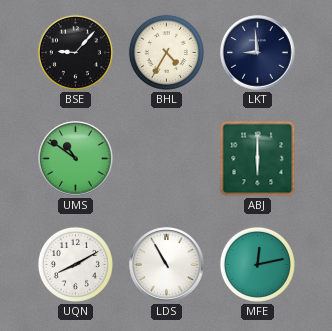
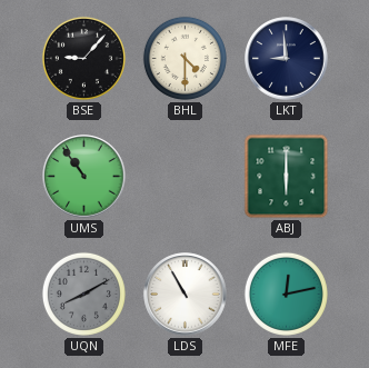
BHL: 4:35 -> 4:30
UMS: 10:51 -> 10:54
UQN dial: white -> grey
